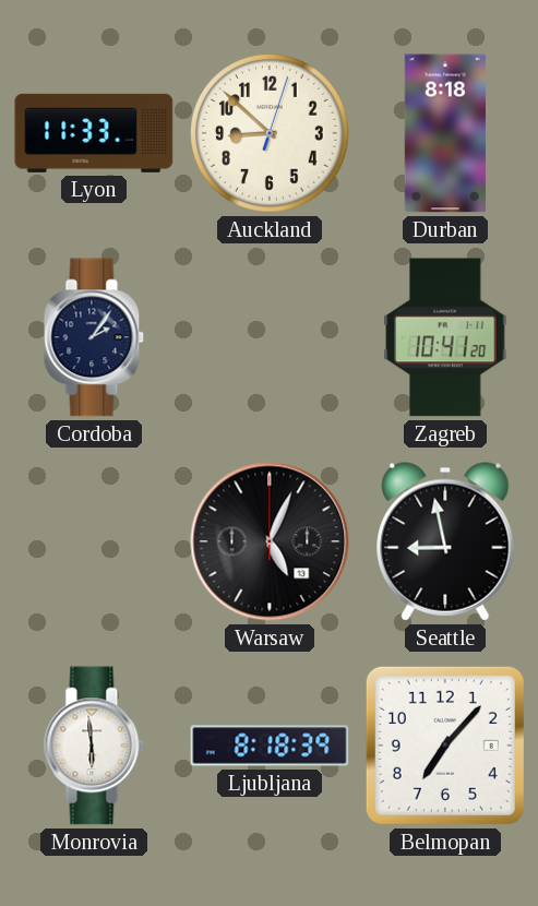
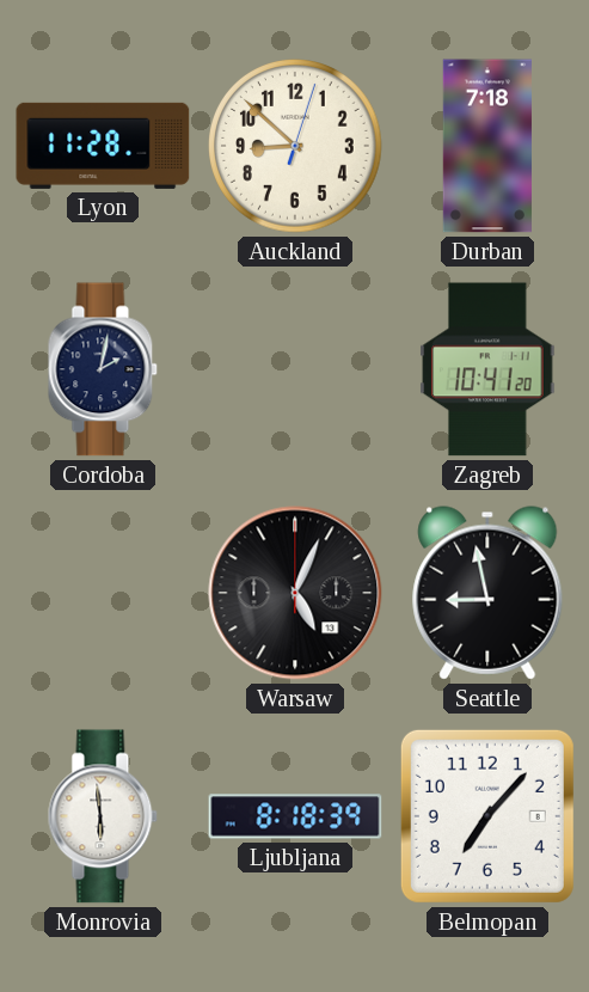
Lyon: 11:33 -> 11:28
Durban: 8:18 -> 7:18
Cordoba: 2:06 -> 2:02
